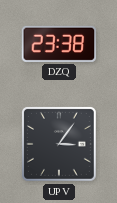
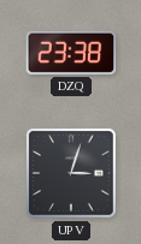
UPV: 3:06 -> 3:03
